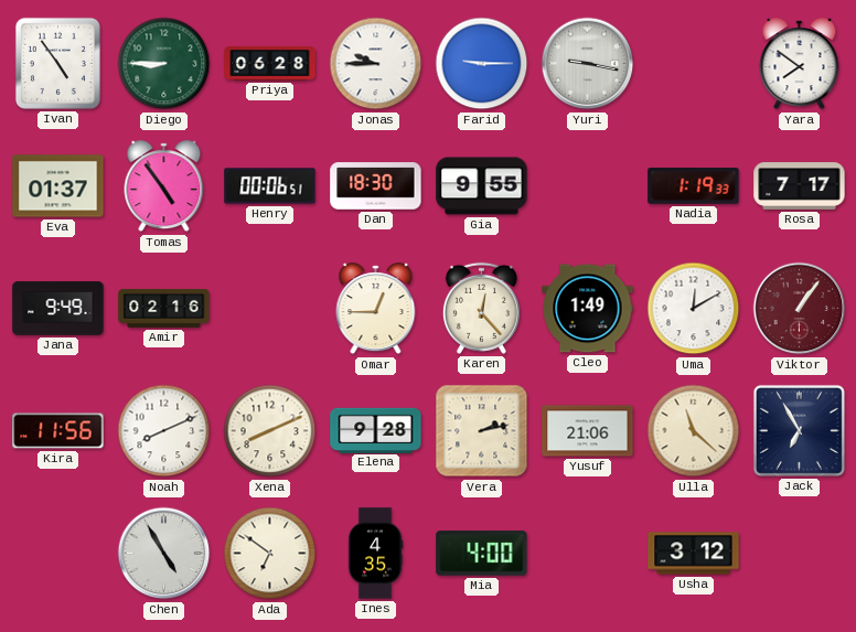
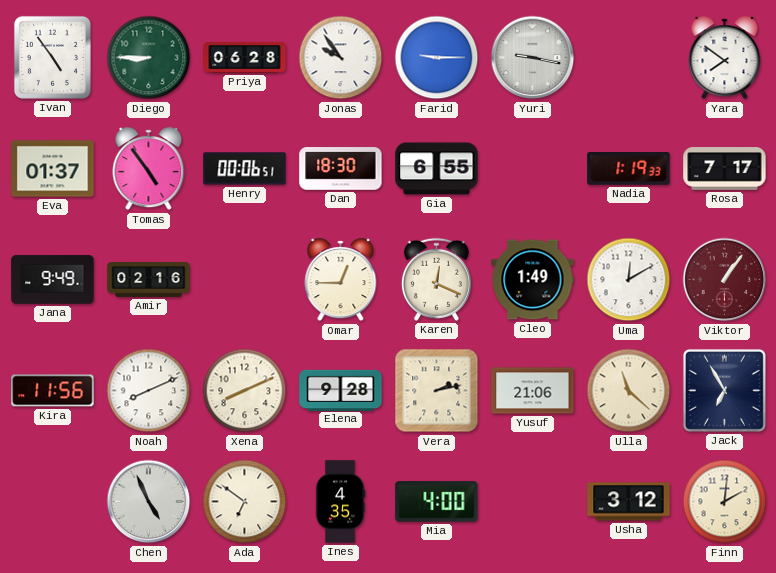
Jonas: 9:45 -> 9:54
Gia: 9:55 -> 6:55
Karen: 12:23 -> 12:19
Chen: 4:55 -> 4:56
Finn: none -> 2:01
